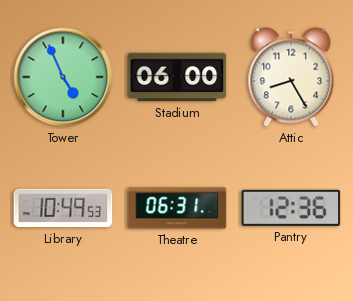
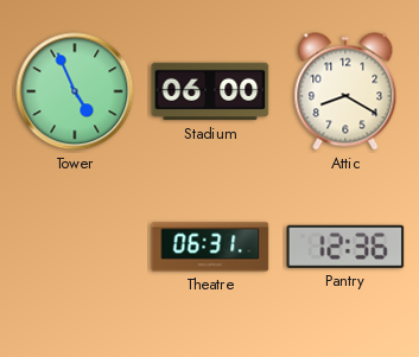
Attic: 8:25 -> 8:20
Library: 10:49 -> none
